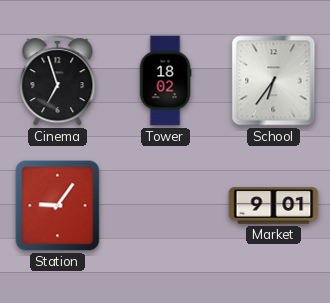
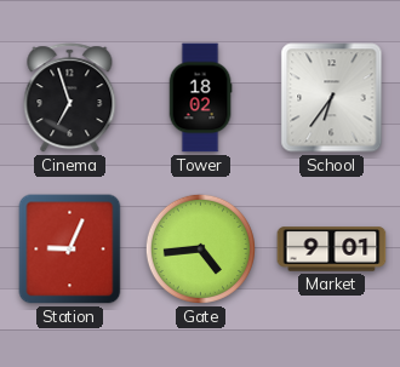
Station: 9:06 -> 9:04
Gate: none -> 4:44
